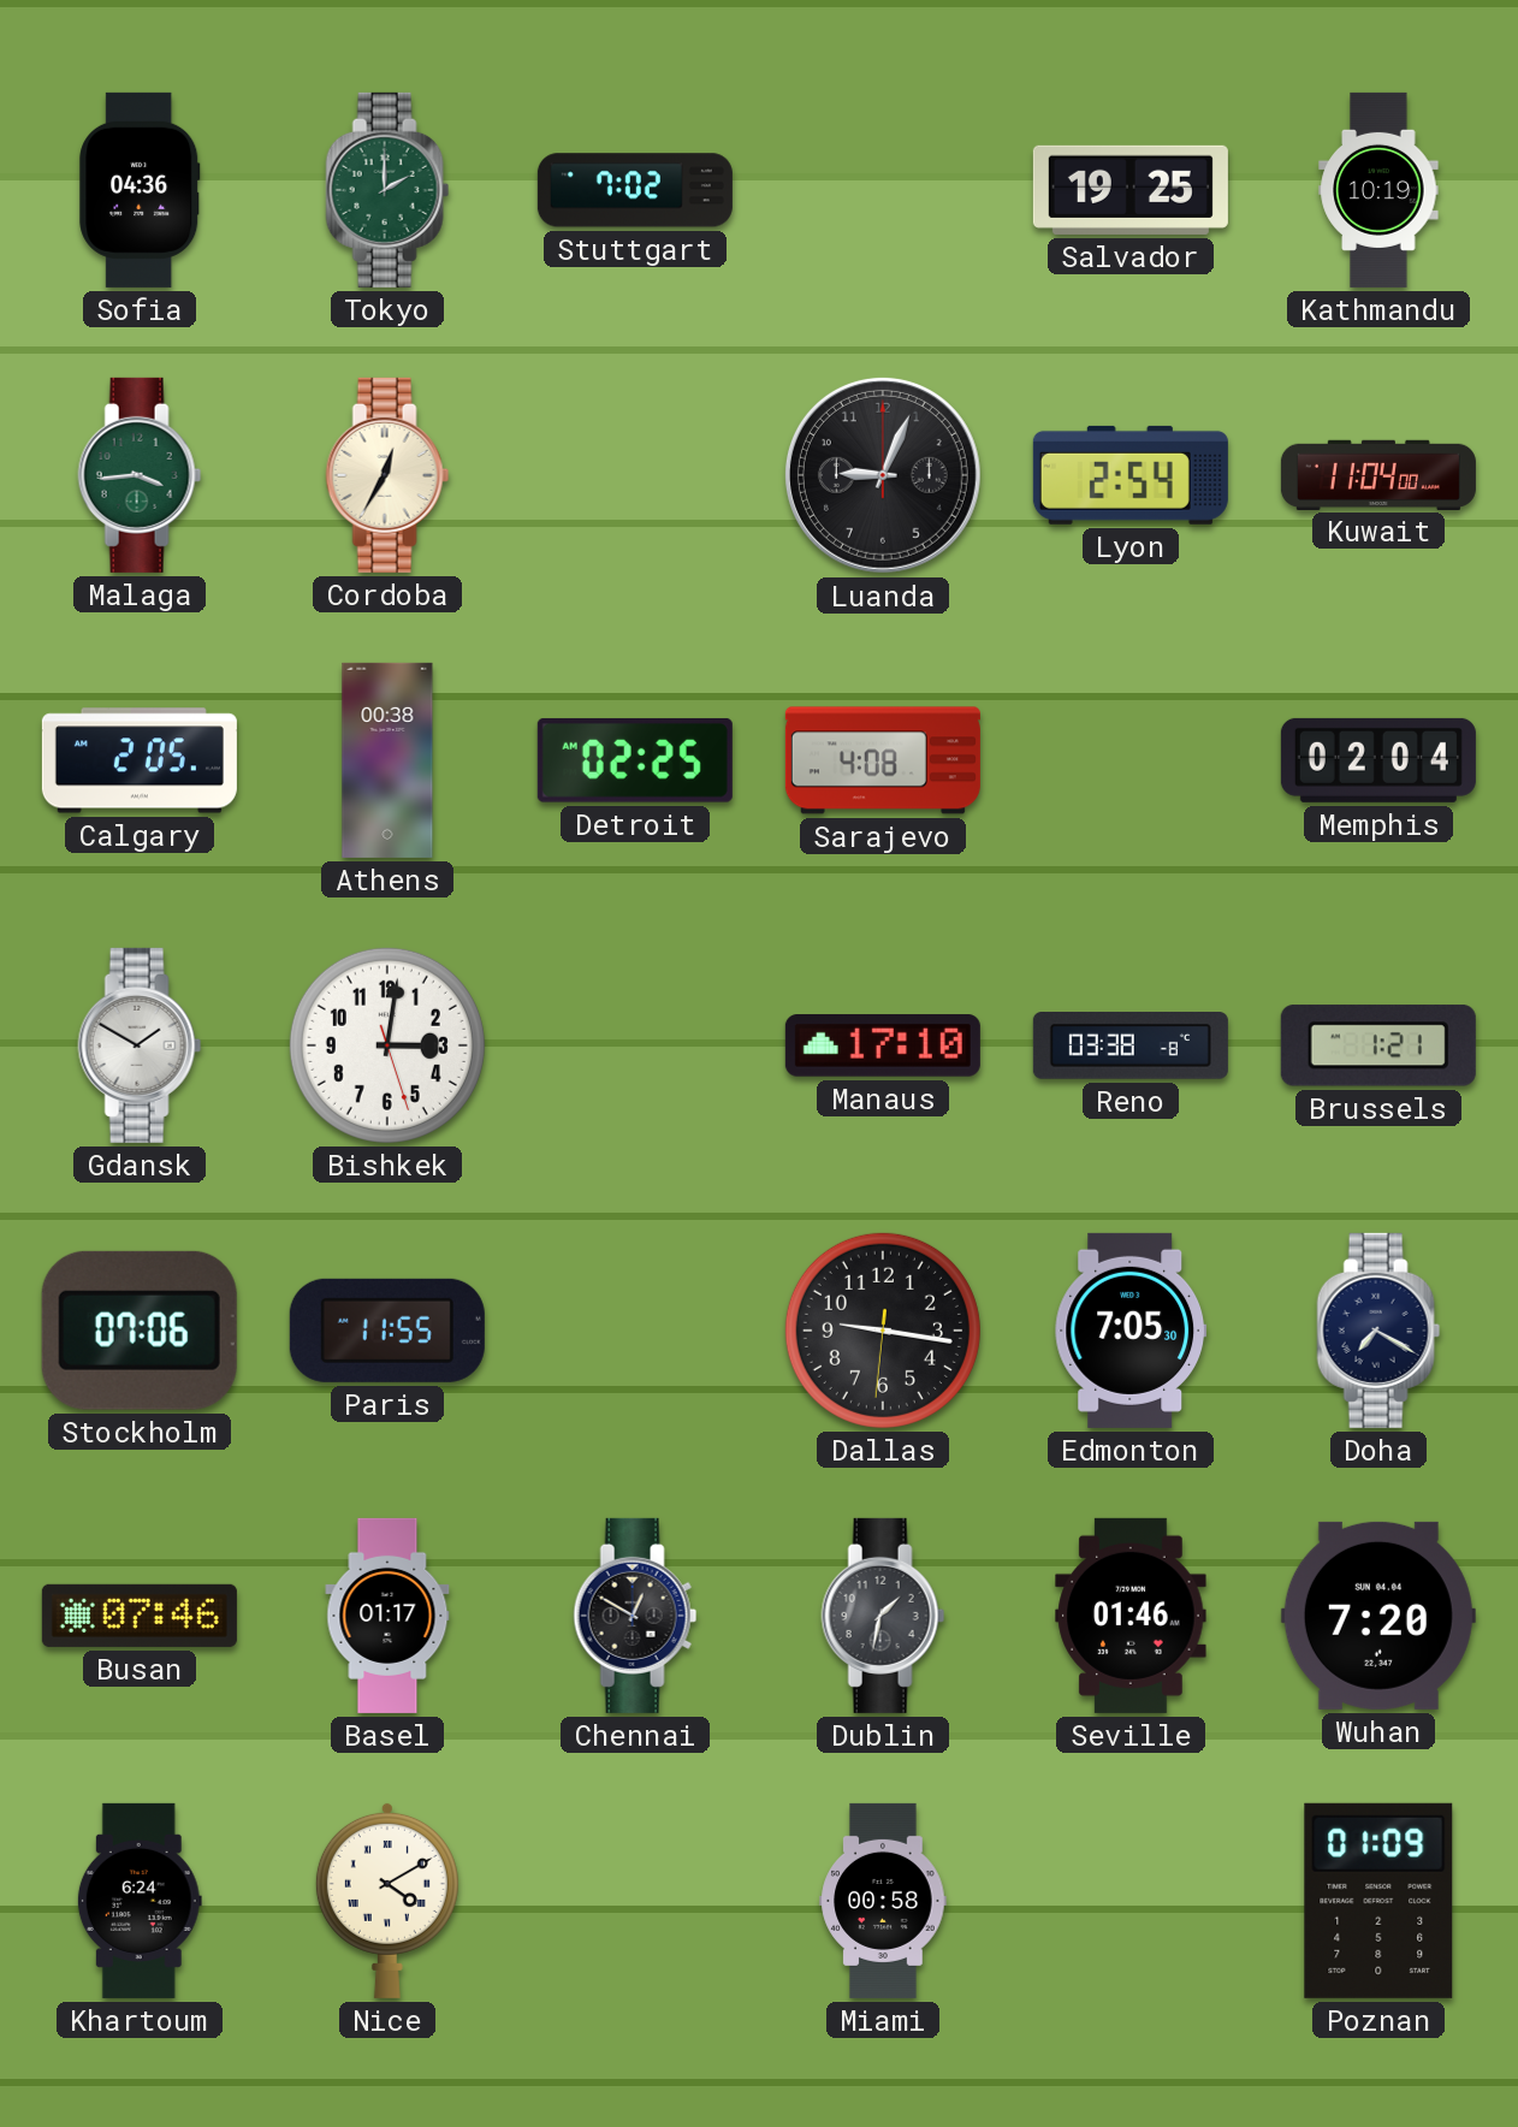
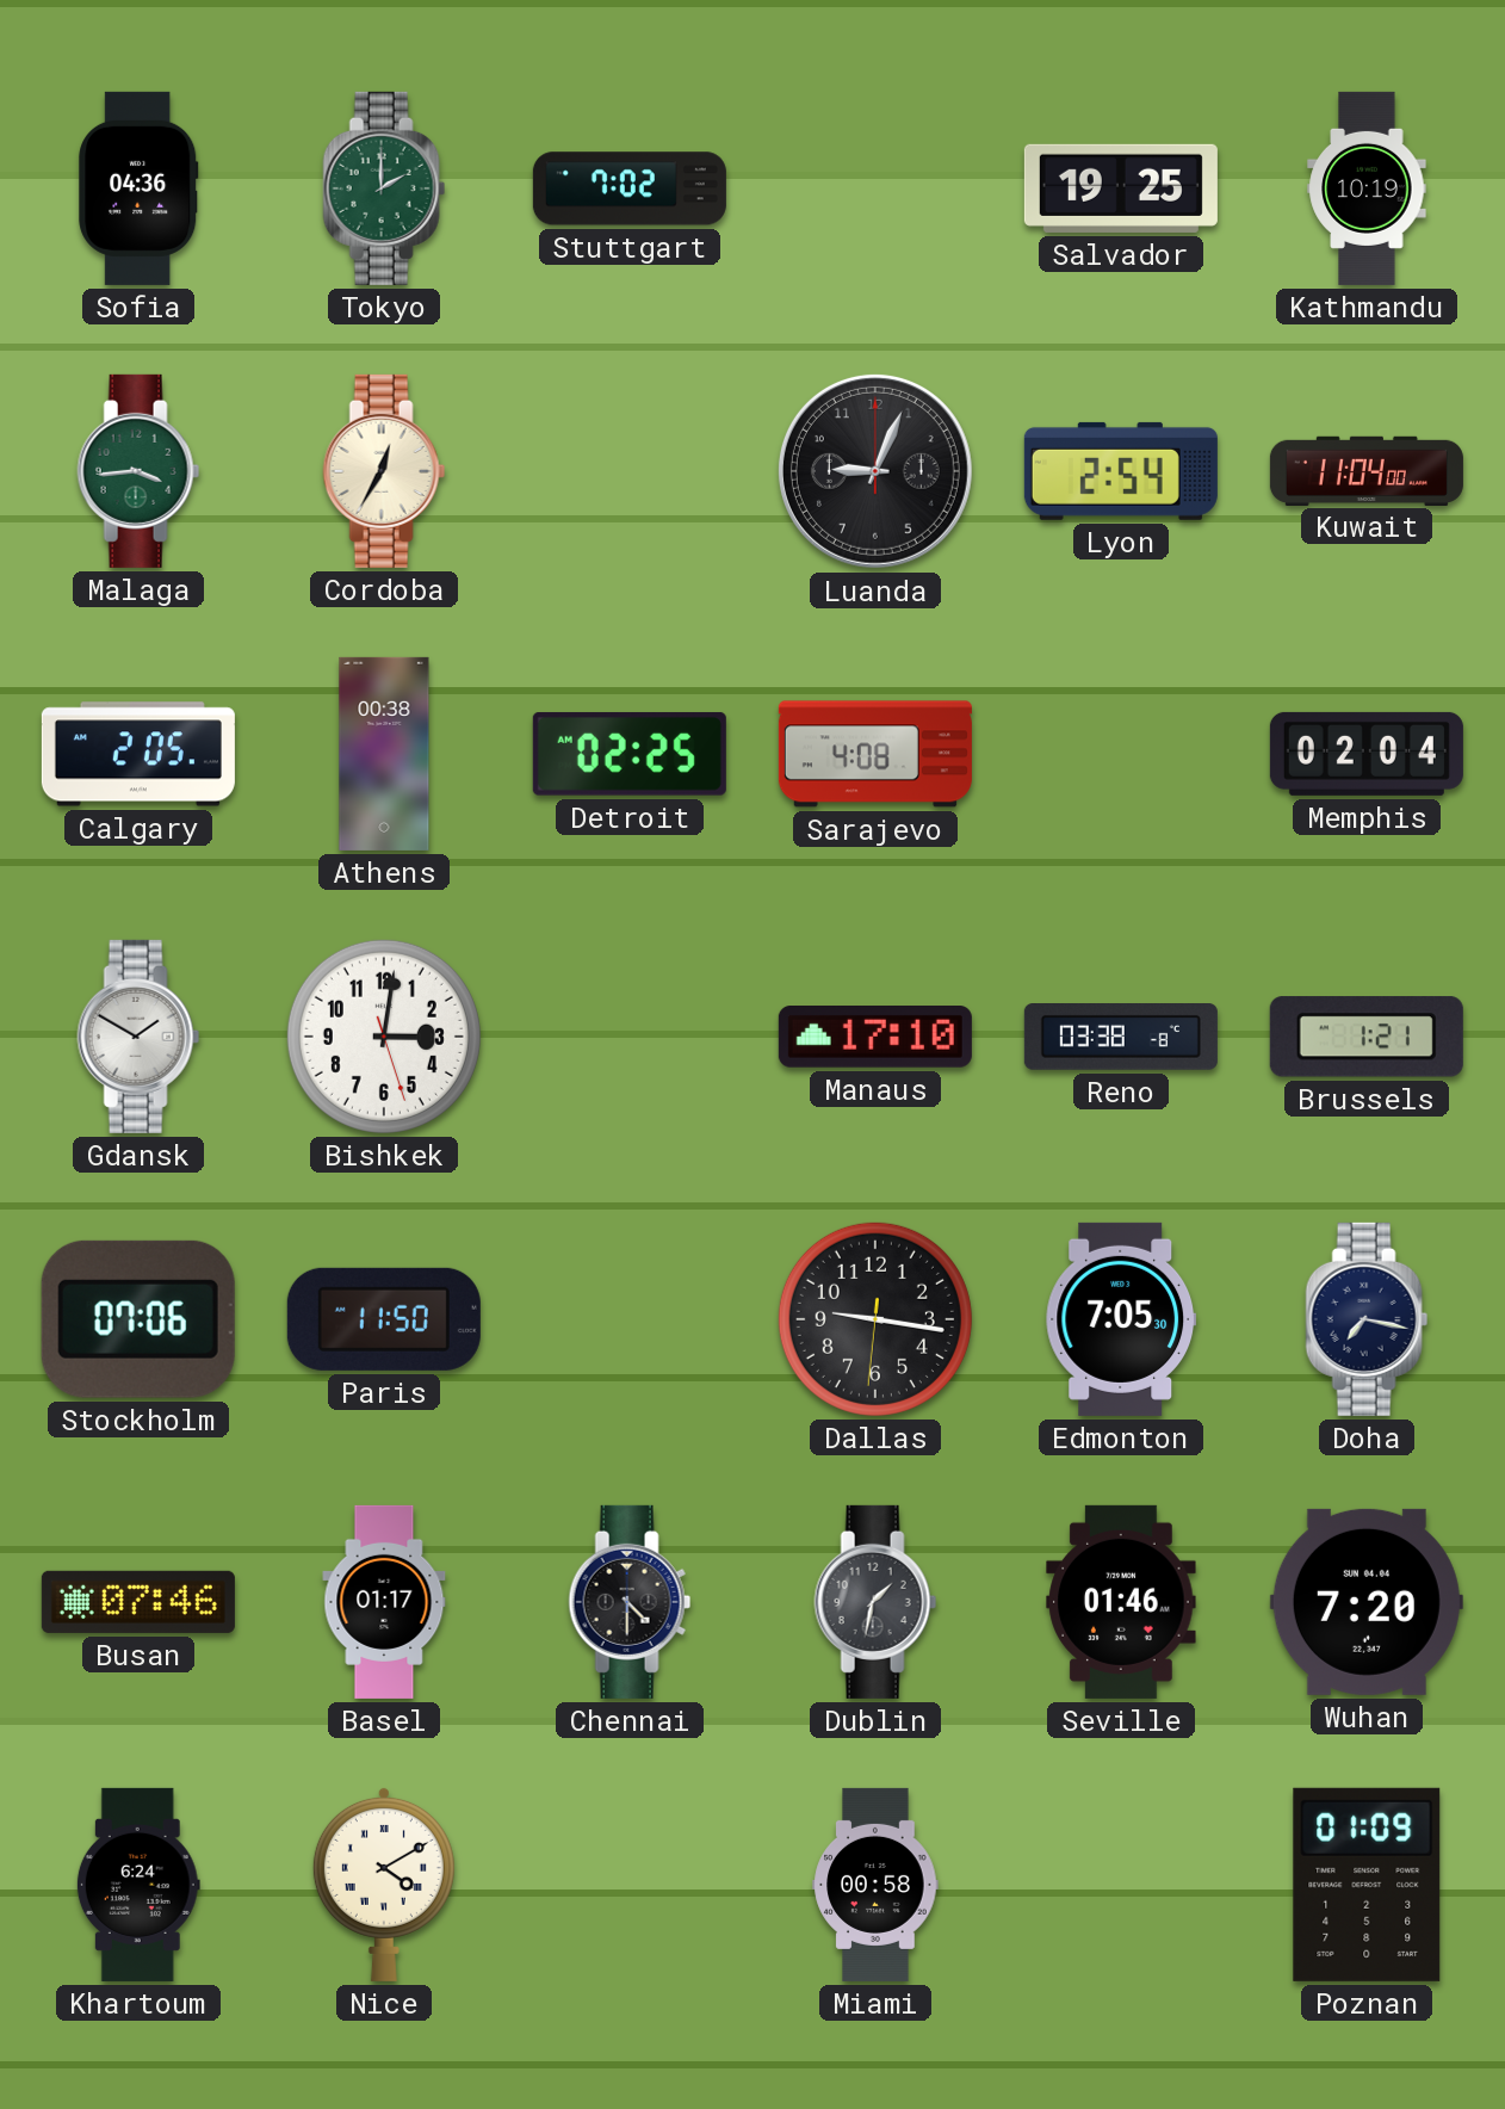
Paris: 11:55 -> 11:50
Doha: 7:20 -> 7:17
Chennai: 12:50 -> 4:30
